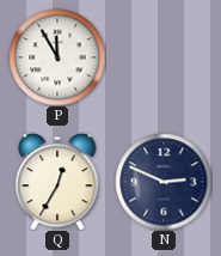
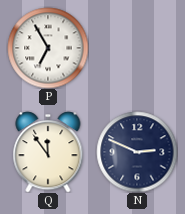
P: 11:55 -> 6:55
Q: 12:35 -> 11:54
